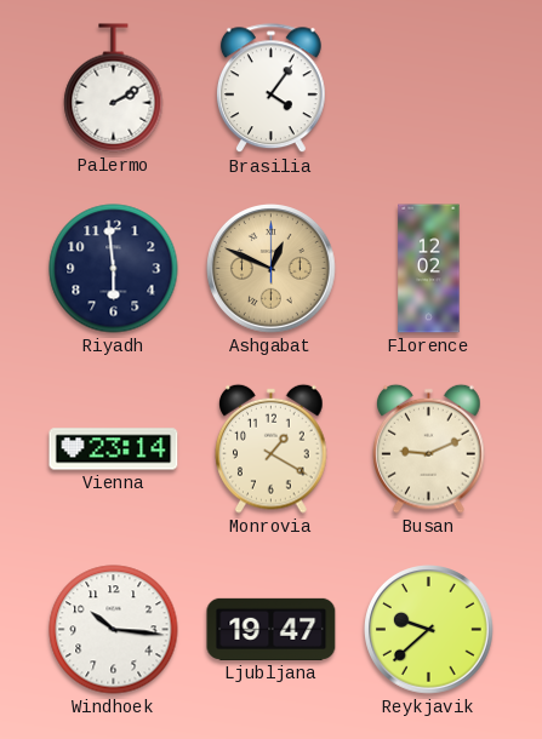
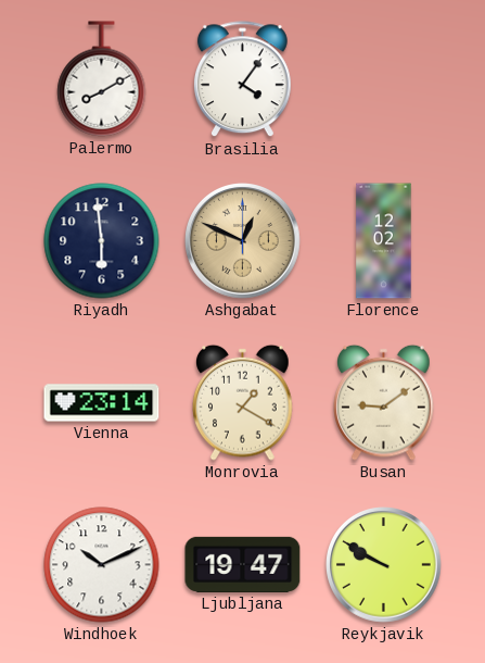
Palermo: 2:10 -> 8:10
Busan: 9:11 -> 9:09
Windhoek: 10:16 -> 10:11
Reykjavik: 9:38 -> 9:50
